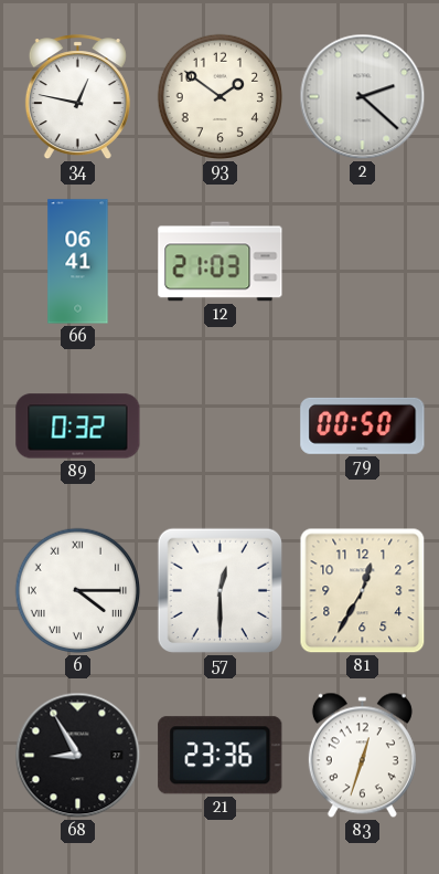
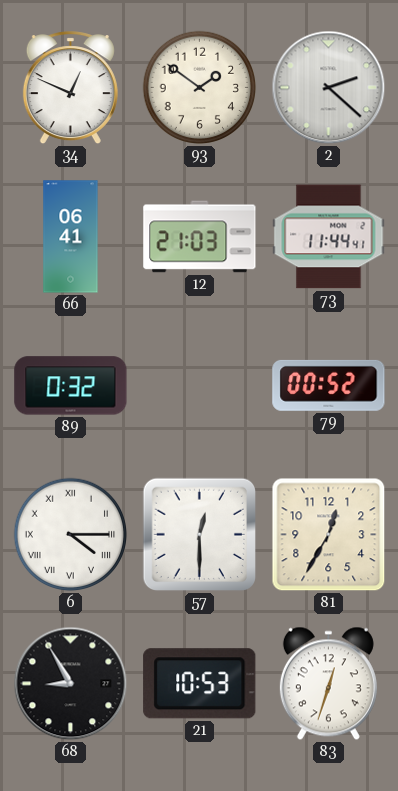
34: 12:47 -> 12:49
73: none -> 11:44
79: 00:50 -> 00:52
21: 23:36 -> 10:53
